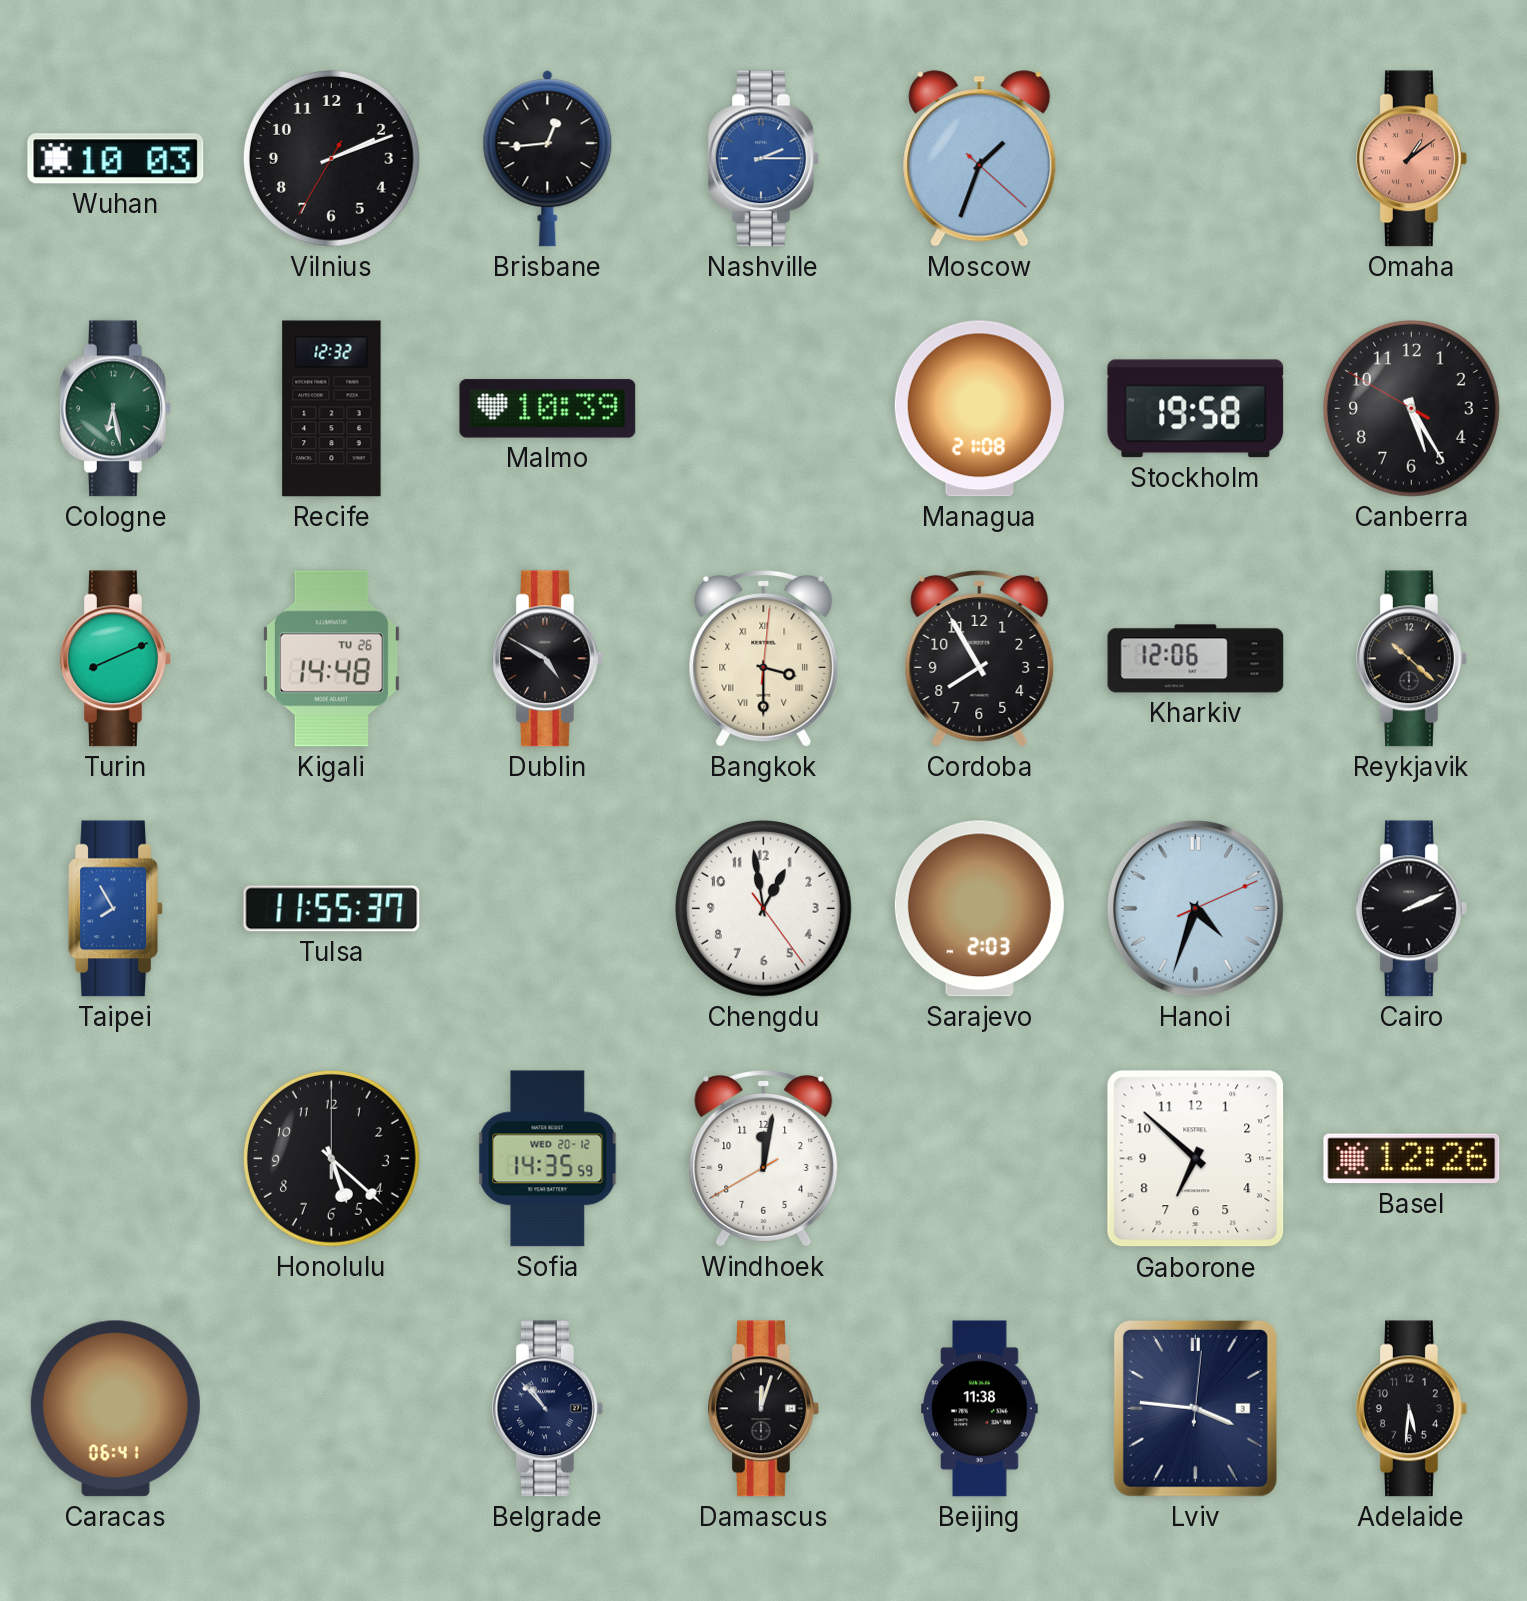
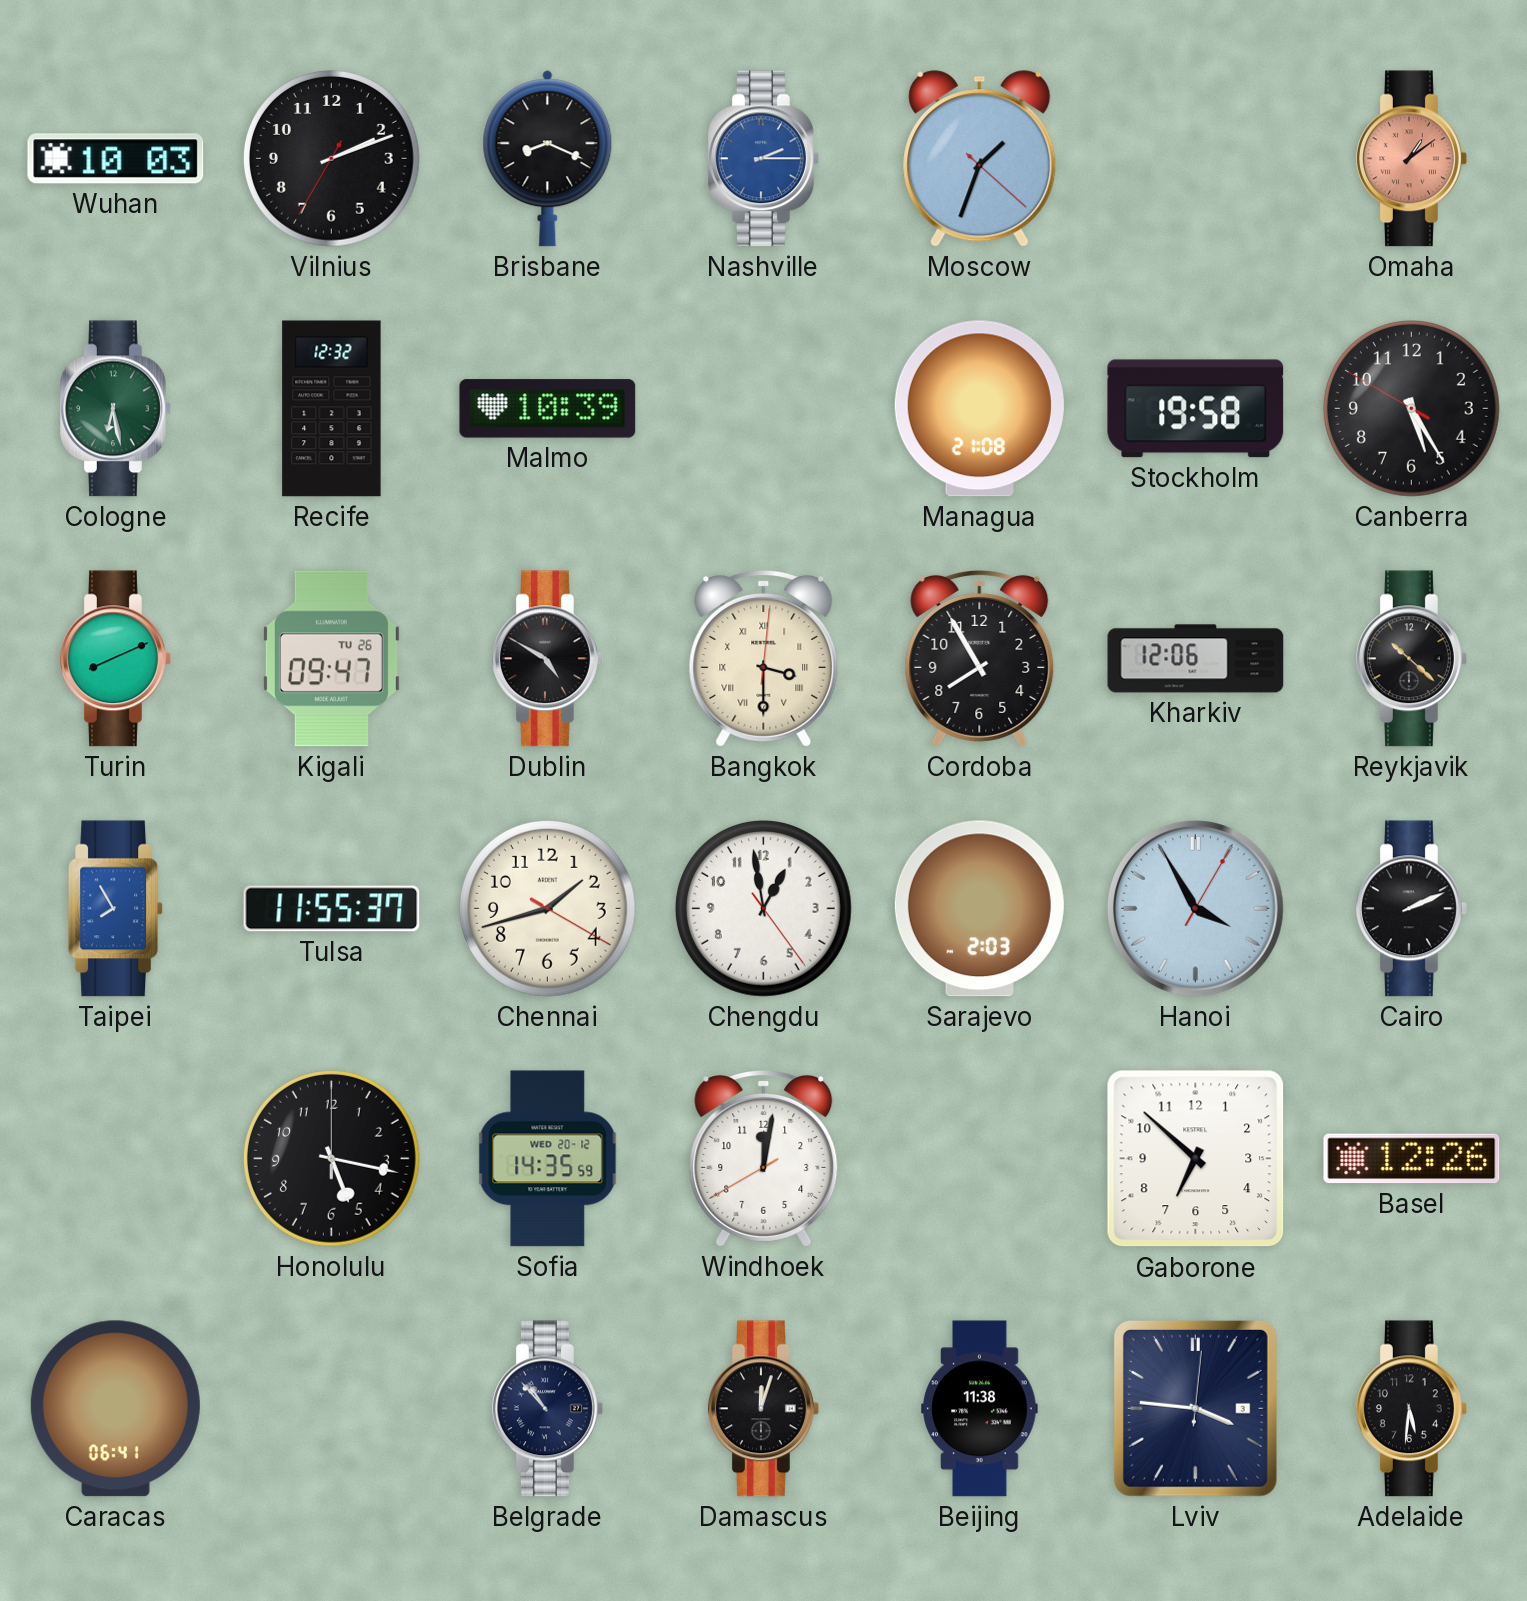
Brisbane: 12:44 -> 8:19
Kigali: 14:48 -> 09:47
Chennai: none -> 1:42
Hanoi: 4:33 -> 3:55
Honolulu: 5:22 -> 5:17
